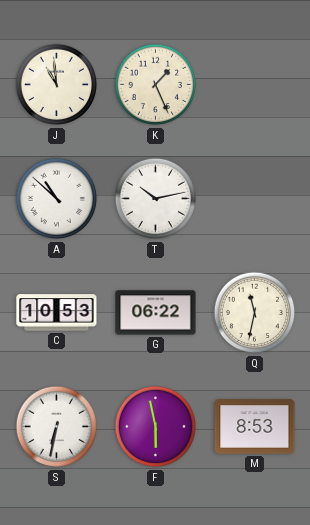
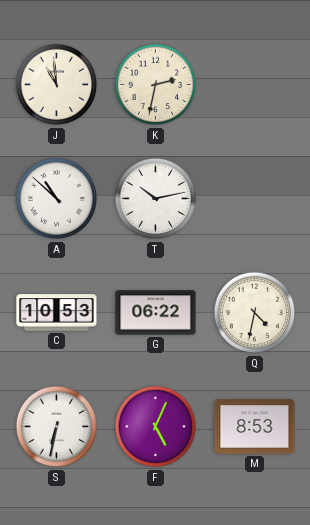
K: 1:26 -> 2:32
Q: 11:32 -> 4:32
F: 5:58 -> 5:04
